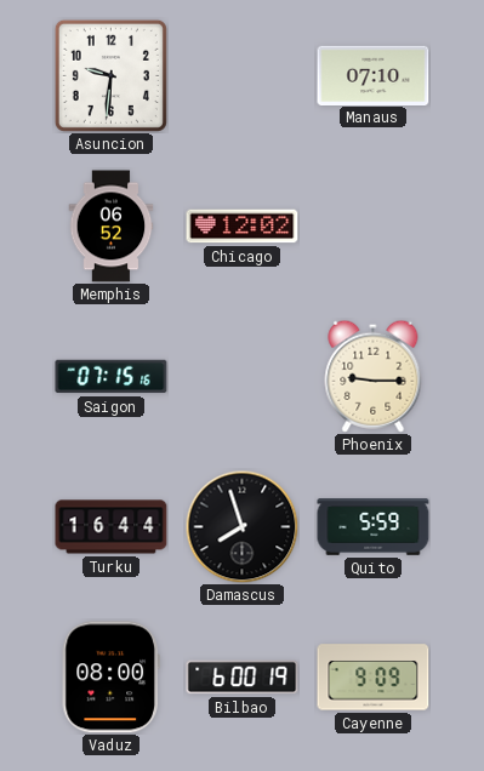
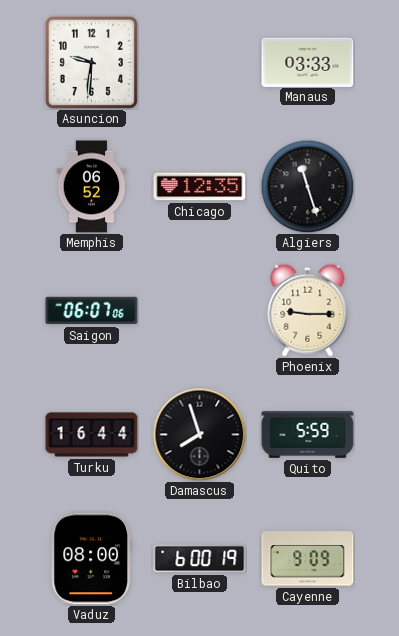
Manaus: 07:10 -> 03:33
Chicago: 12:02 -> 12:35
Algiers: none -> 11:27
Saigon: 07:15 -> 06:07
